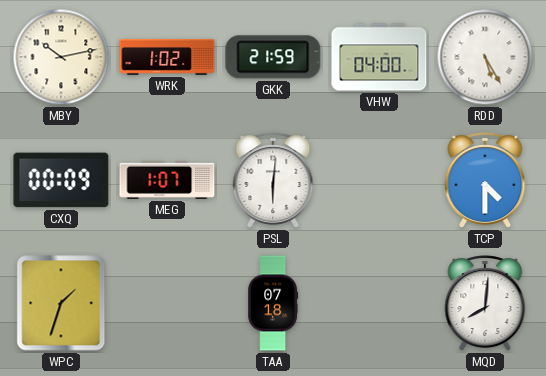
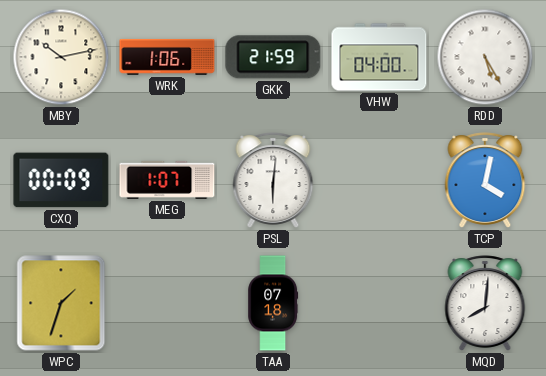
WRK: 1:02 -> 1:06
TCP: 4:30 -> 4:02
